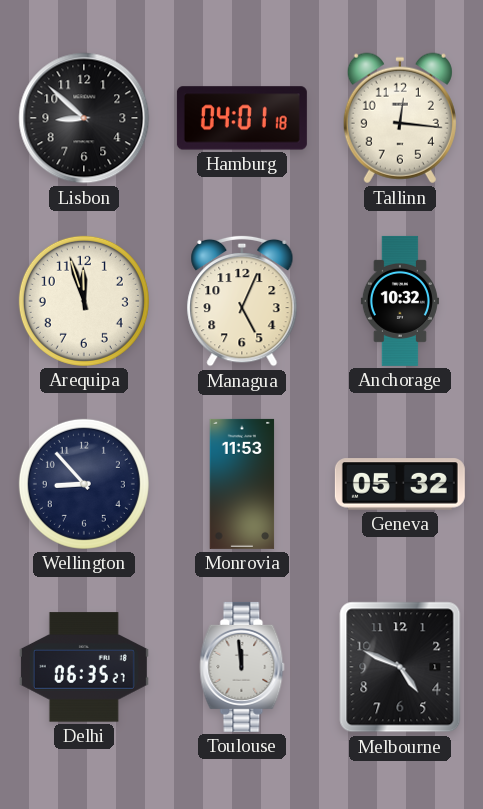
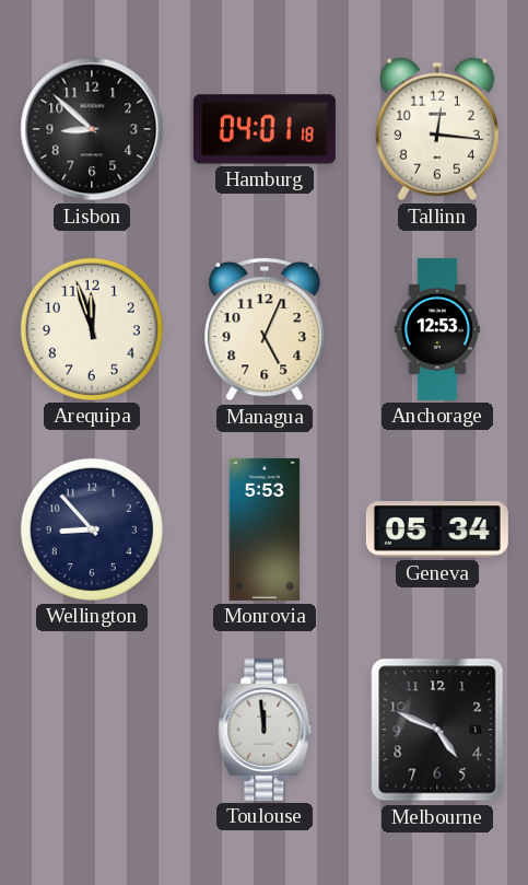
Anchorage: 10:32 -> 12:53
Monrovia: 11:53 -> 5:53
Geneva: 05:32 -> 05:34
Delhi: 06:35 -> none
